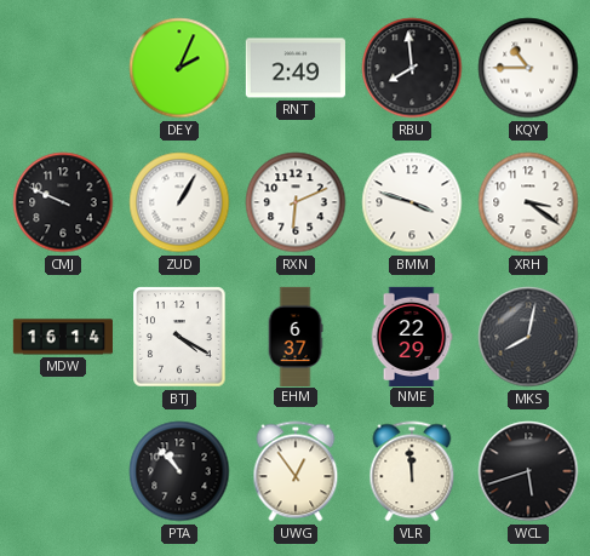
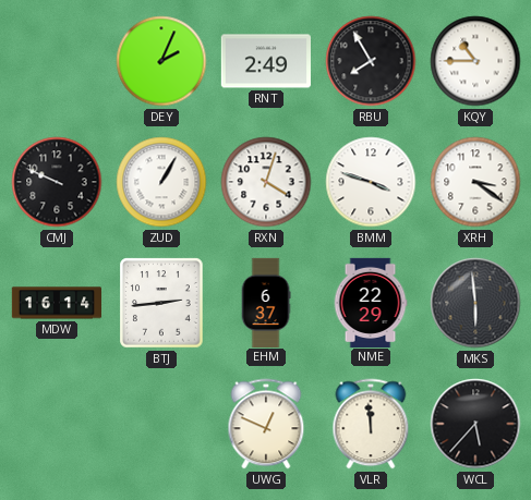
RBU: 7:59 -> 7:55
RXN: 6:11 -> 4:03
BTJ: 4:20 -> 2:44
MKS: 8:02 -> 5:59
PTA: 10:53 -> none
UWG: 12:54 -> 12:49
WCL: 5:42 -> 5:37
